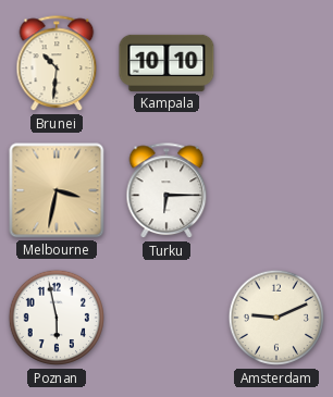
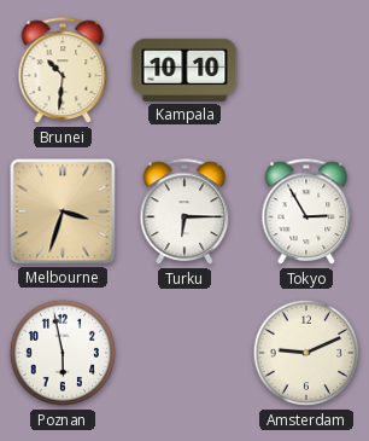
Melbourne: 3:32 -> 3:33
Tokyo: none -> 2:55
